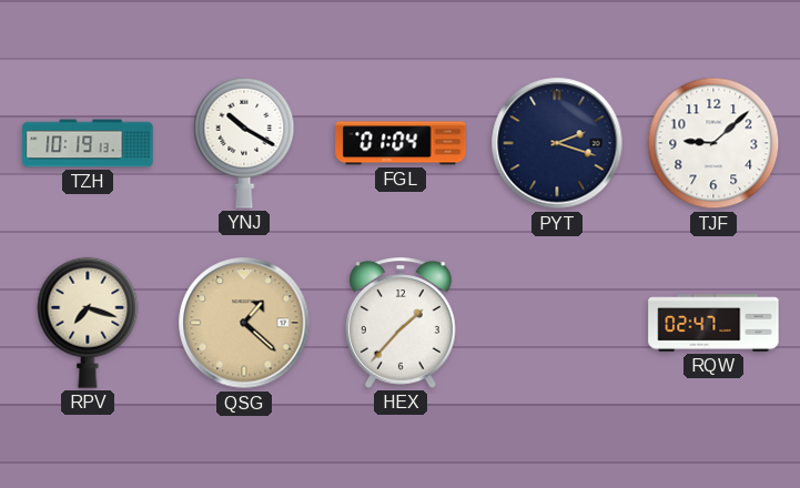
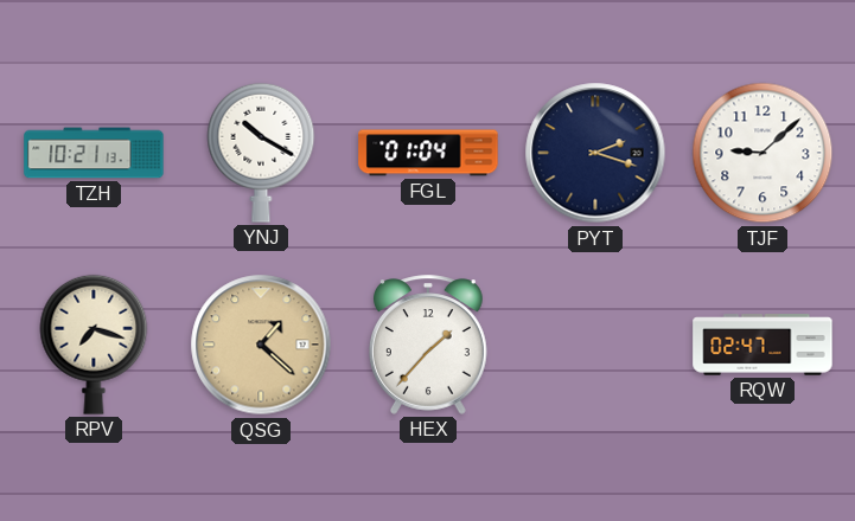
TZH: 10:19 -> 10:21
